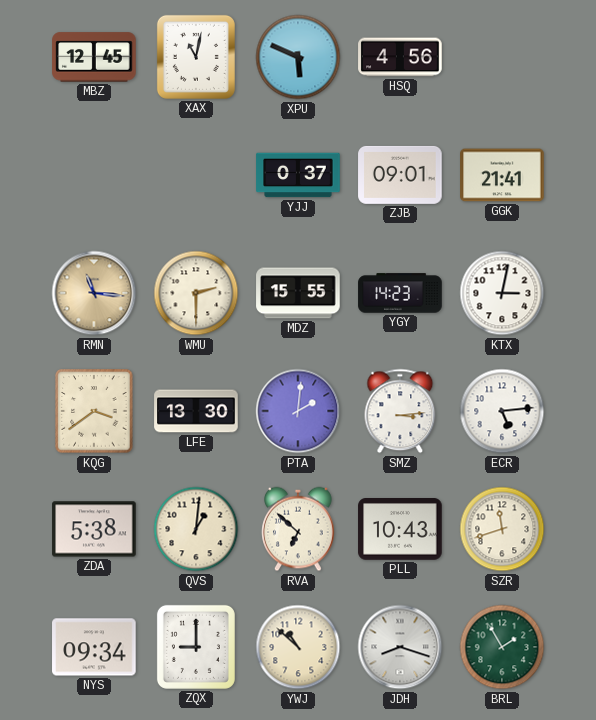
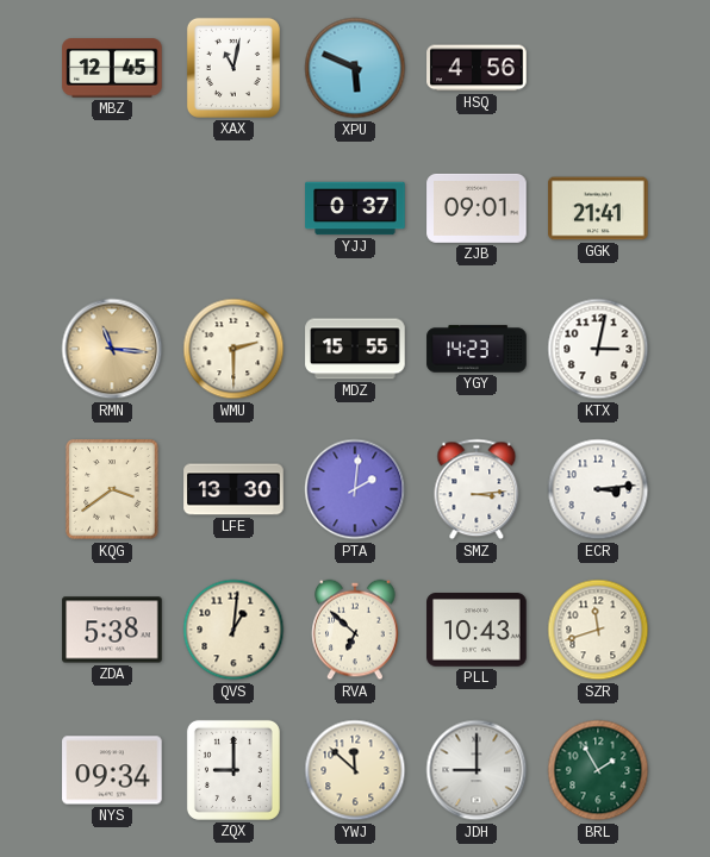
ECR: 5:14 -> 3:14
YWJ: 10:52 -> 11:52
JDH: 8:18 -> 9:00
